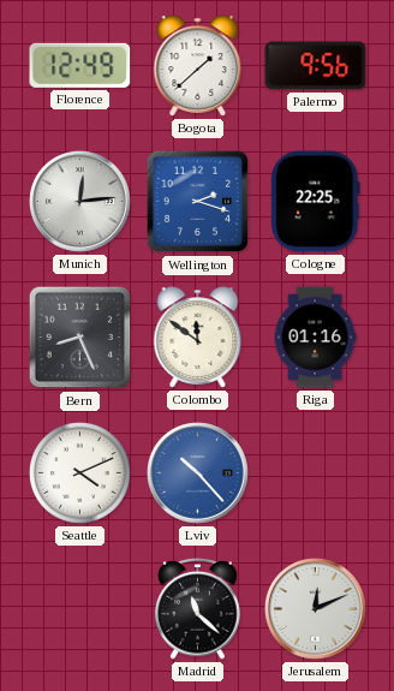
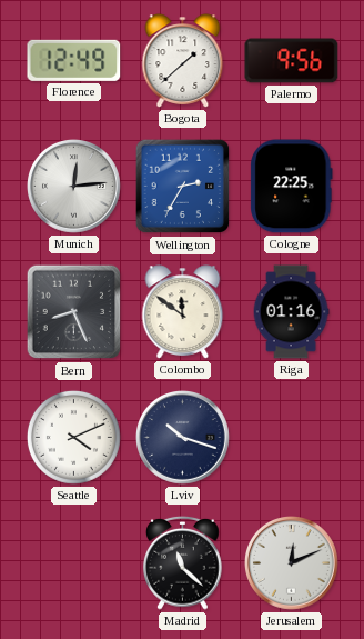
Wellington: 2:18 -> 2:35
Lviv: 10:23 -> 10:18
Lviv dial: blue -> navy
